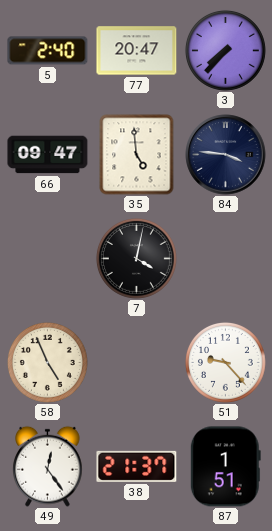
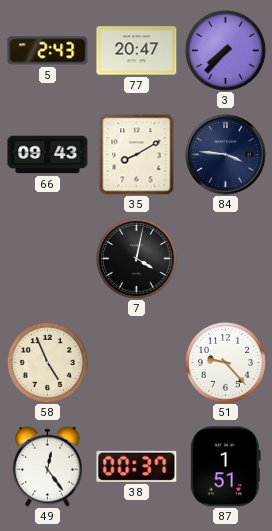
5: 2:40 -> 2:43
66: 09:47 -> 09:43
35: 4:59 -> 8:10
38: 21:37 -> 00:37
